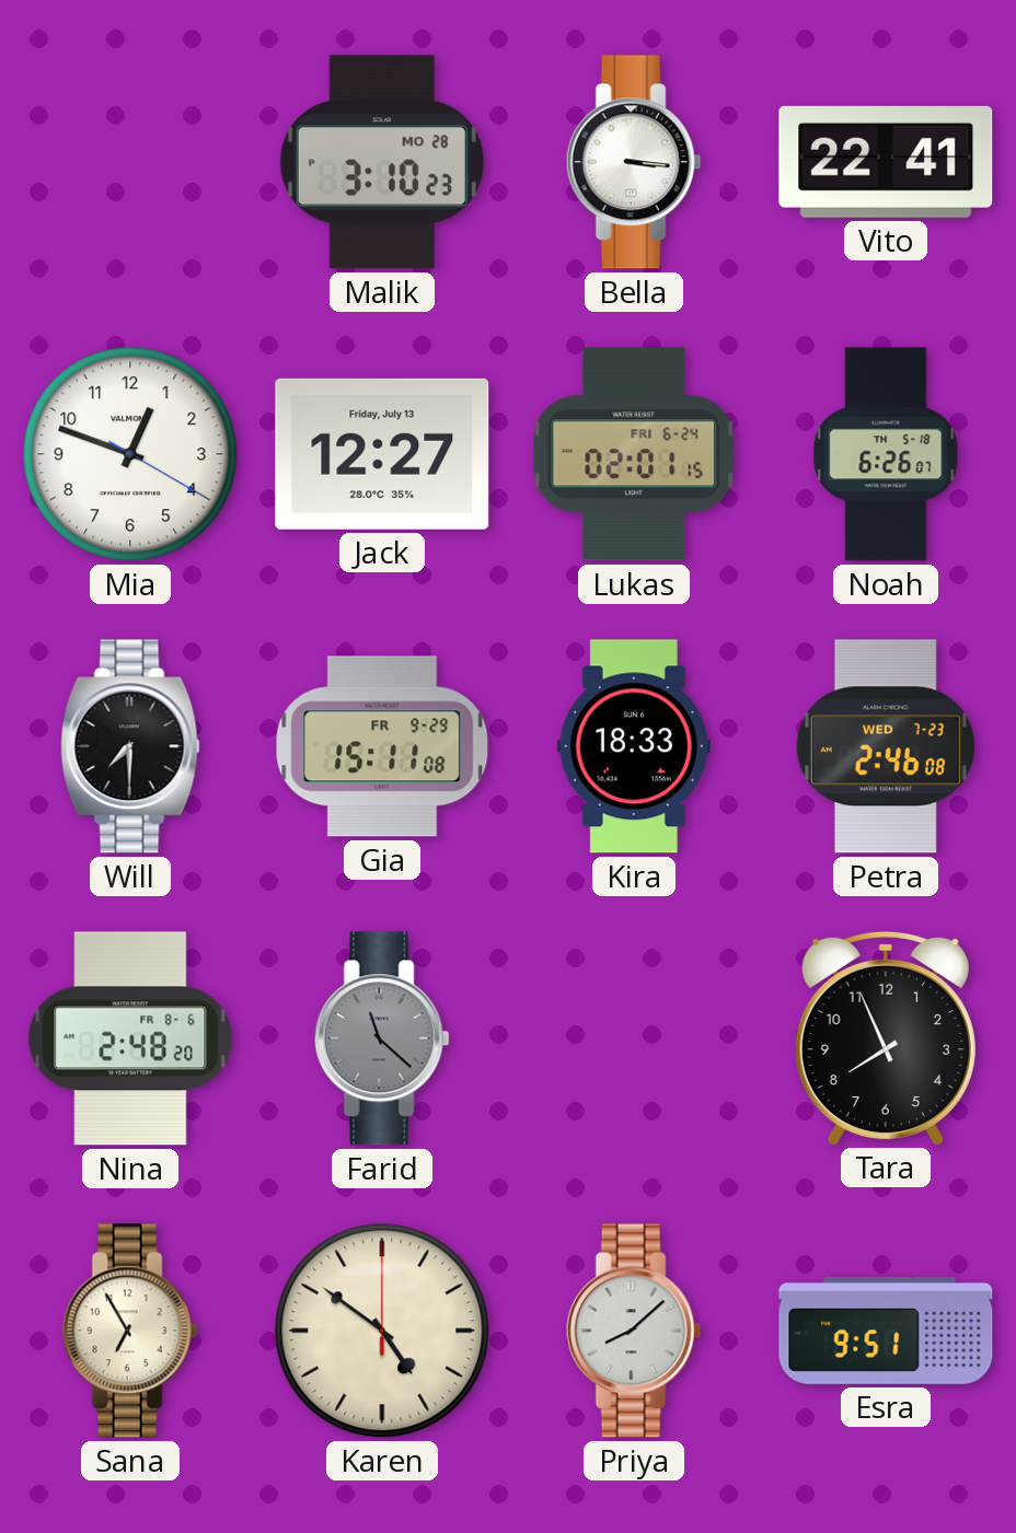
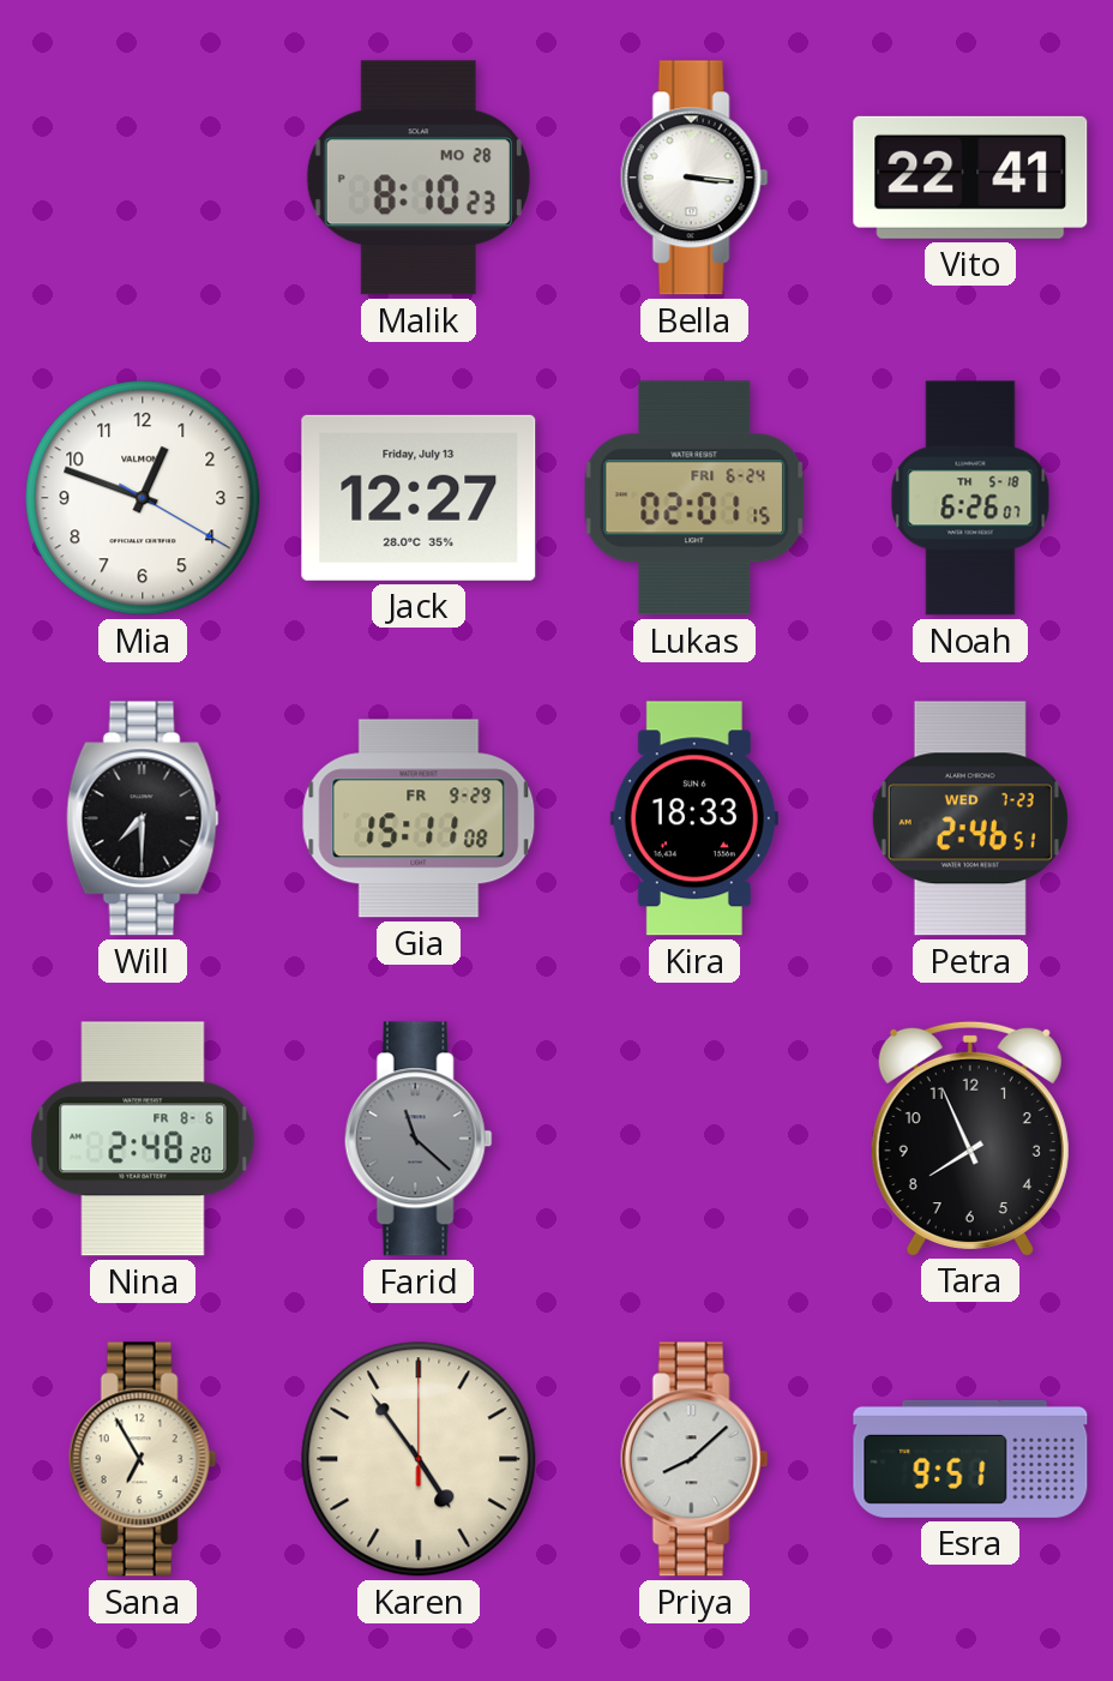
Malik: 3:10 -> 8:10
Petra: 2:46:08 -> 2:46:51
Karen: 4:51 -> 4:54
